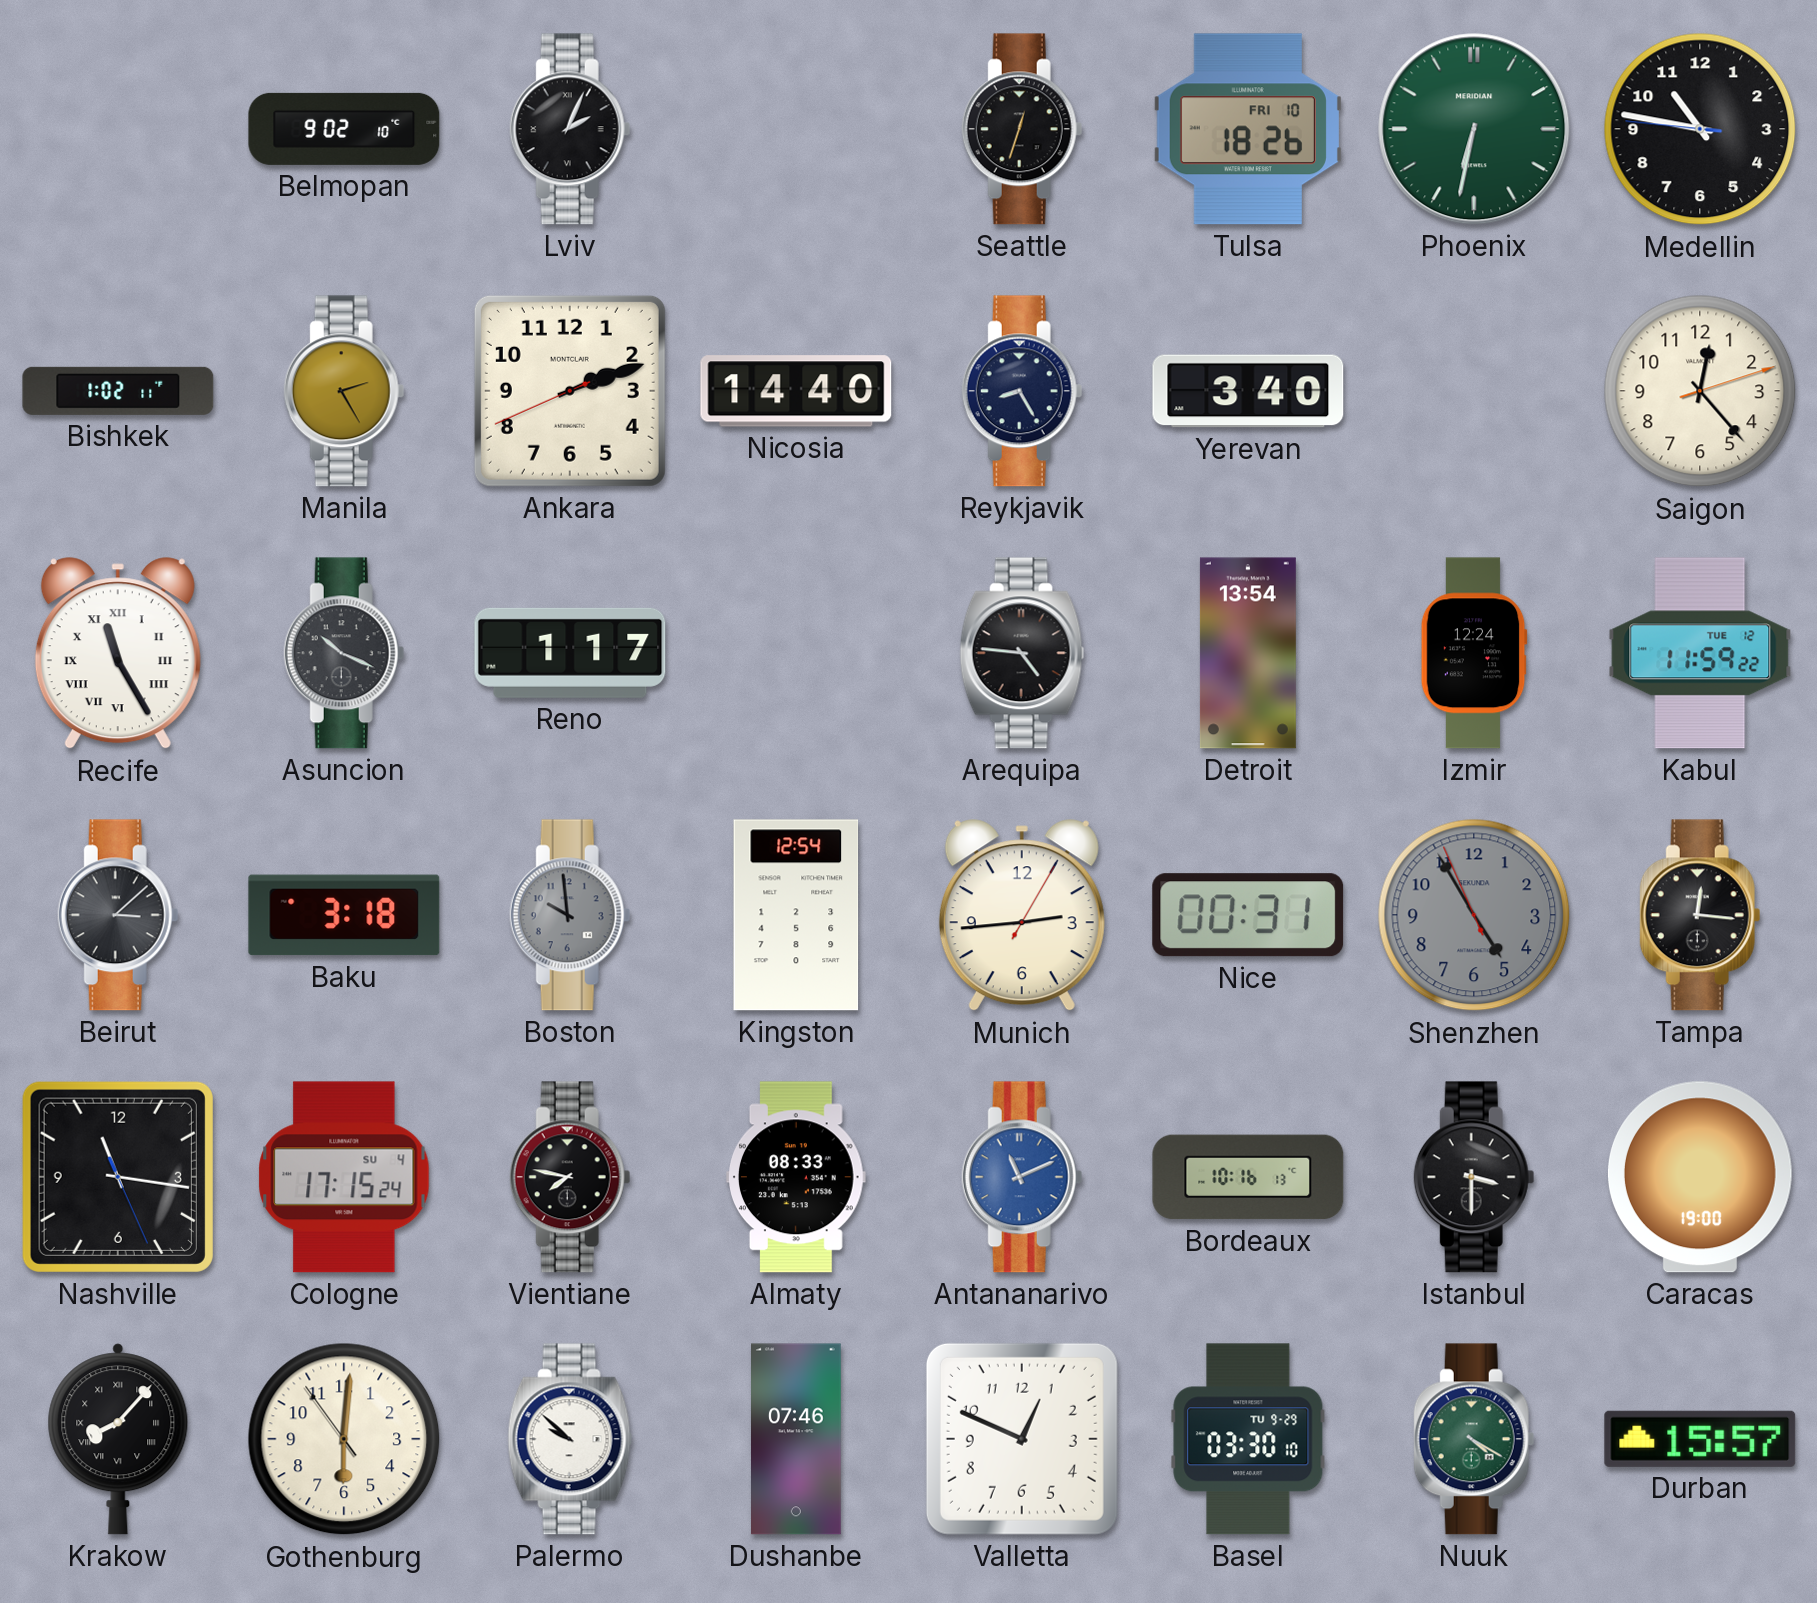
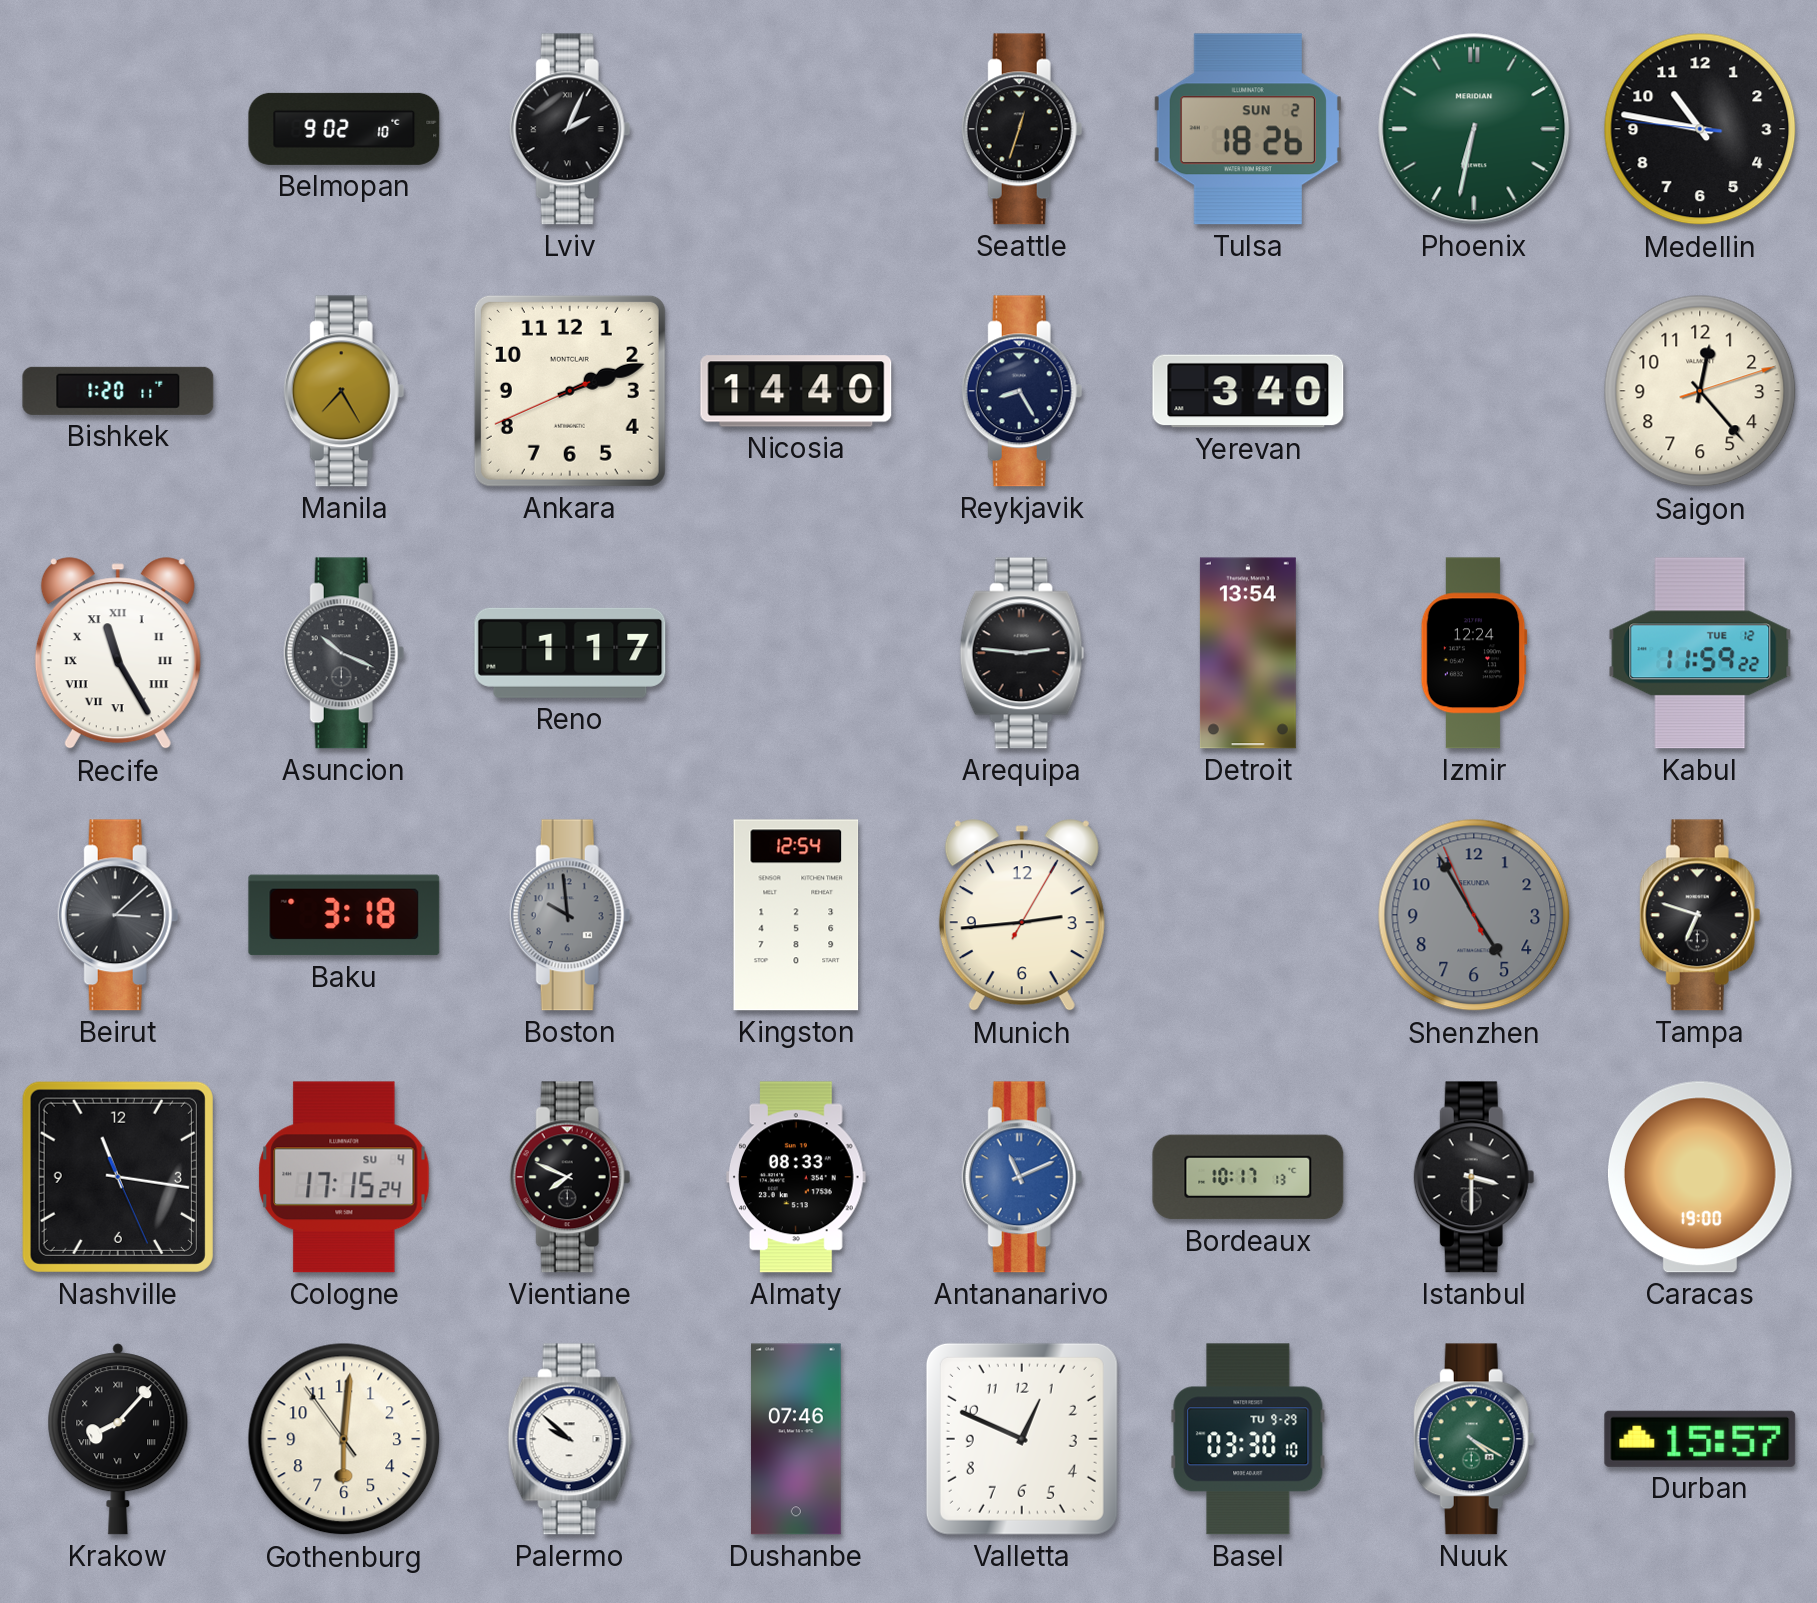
Tulsa date: FRI 10 -> SUN 2
Bishkek: 1:02 -> 1:20
Manila: 2:25 -> 7:25
Arequipa: 4:46 -> 2:46
Nice: 00:31 -> none
Tampa: 12:16 -> 6:48
Vientiane: 7:47 -> 7:49
Bordeaux: 10:16 -> 10:17
